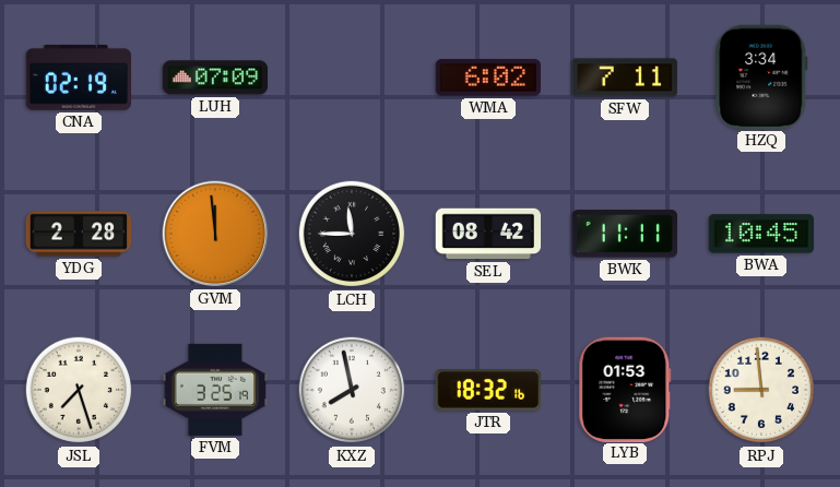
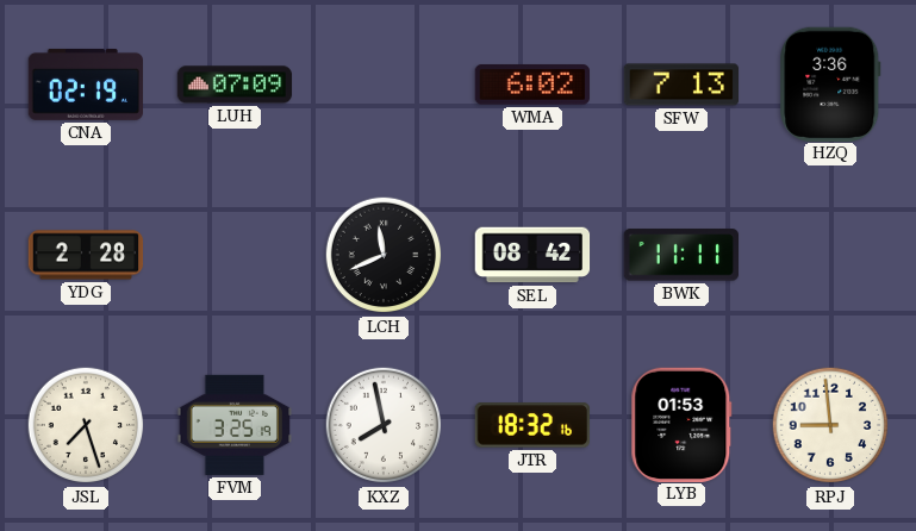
SFW: 7:11 -> 7:13
HZQ: 3:34 -> 3:36
GVM: 11:59 -> none
LCH: 11:45 -> 11:41
BWA: 10:45 -> none
